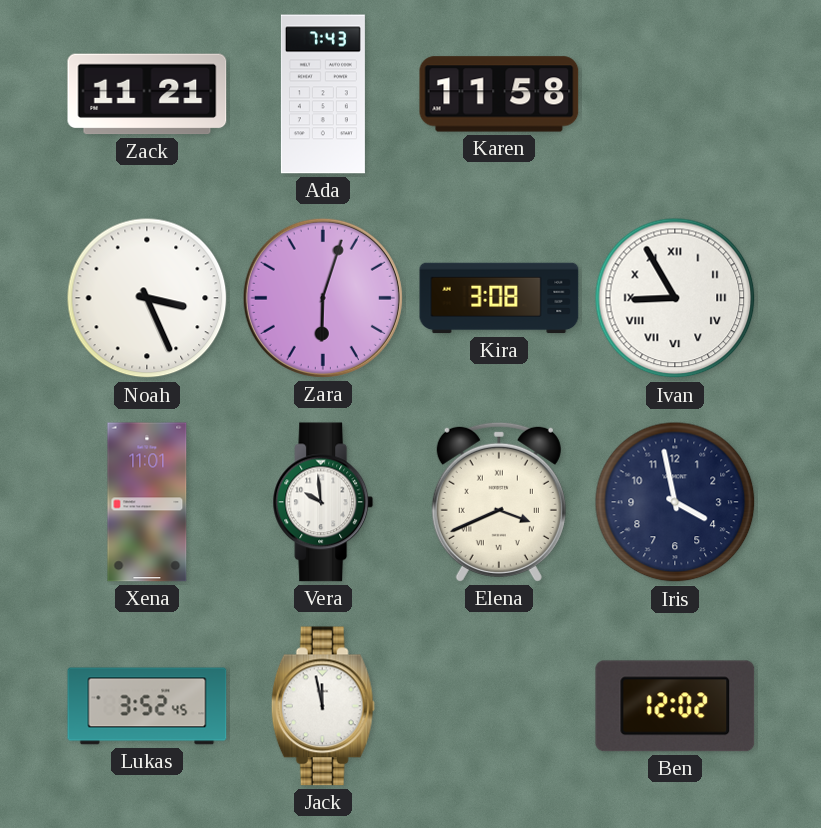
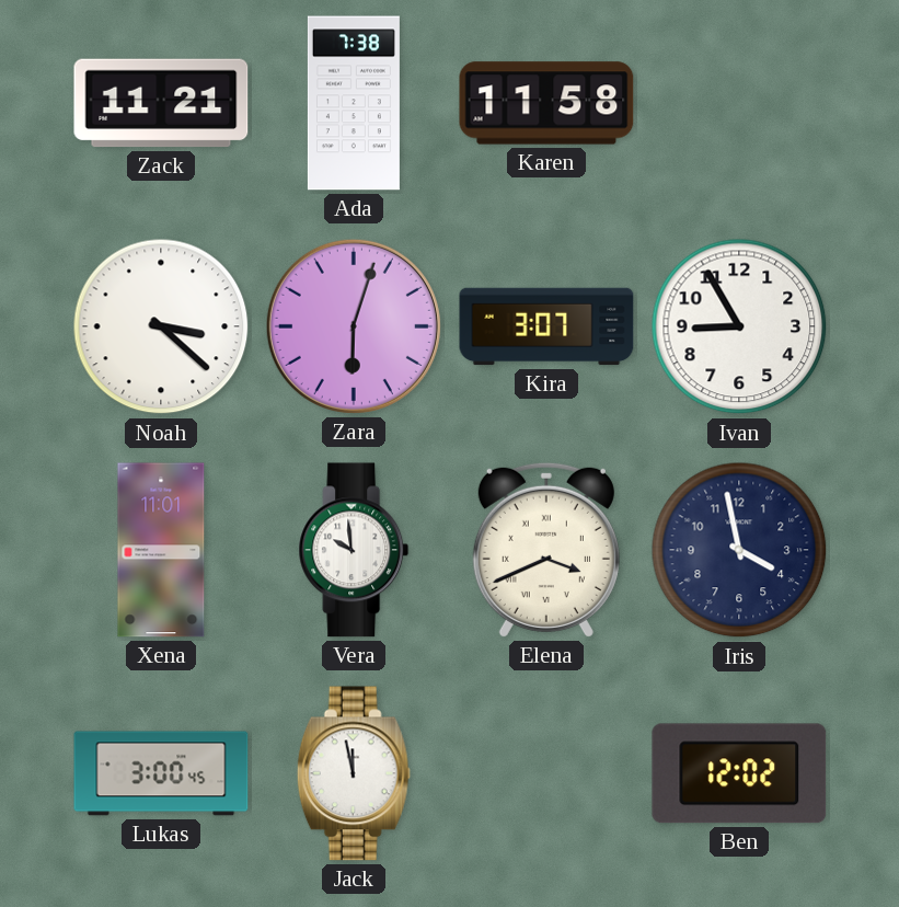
Ada: 7:43 -> 7:38
Noah: 3:26 -> 3:22
Kira: 3:08 -> 3:07
Ivan numerals: Roman -> Arabic
Lukas: 3:52 -> 3:00
